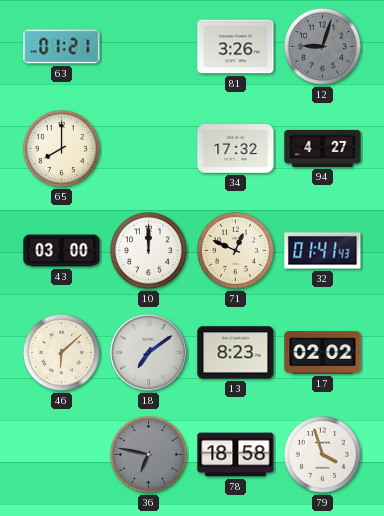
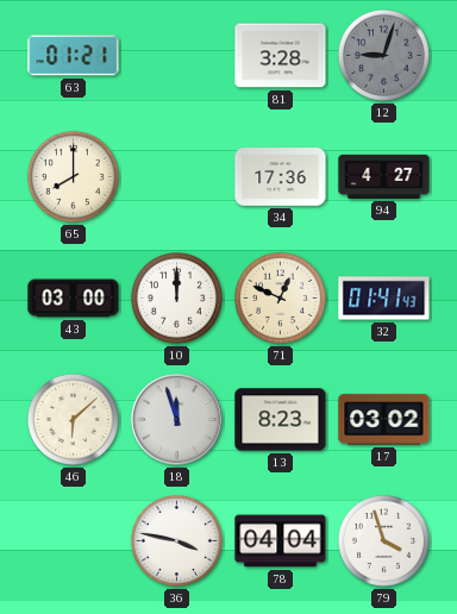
81: 3:26 -> 3:28
34: 17:32 -> 17:36
18: 7:09 -> 11:57
17: 02:02 -> 03:02
36: 6:47 -> 3:47
36 dial: grey -> white
78: 18:58 -> 04:04
